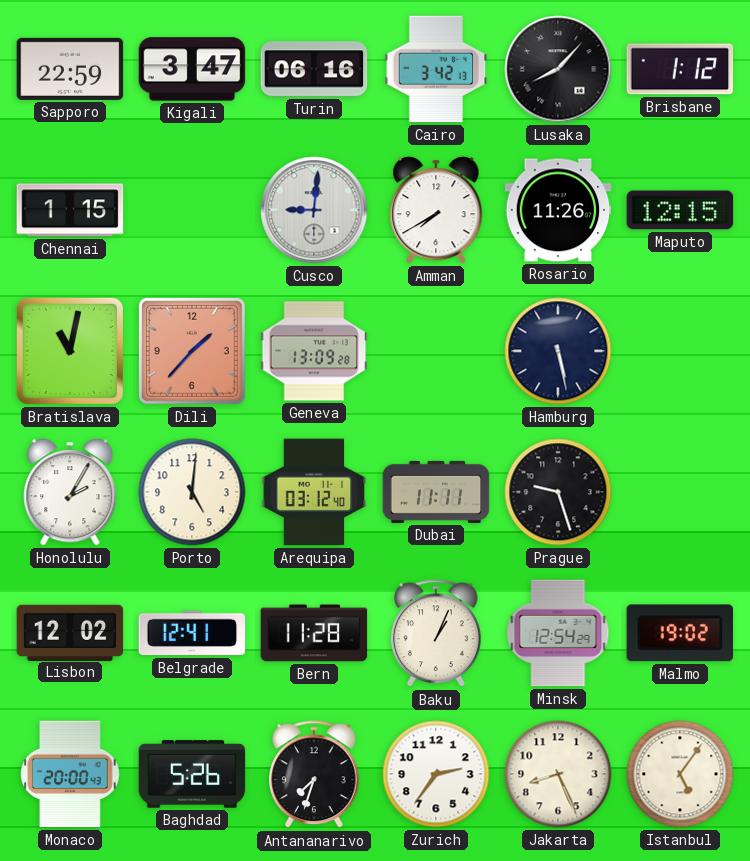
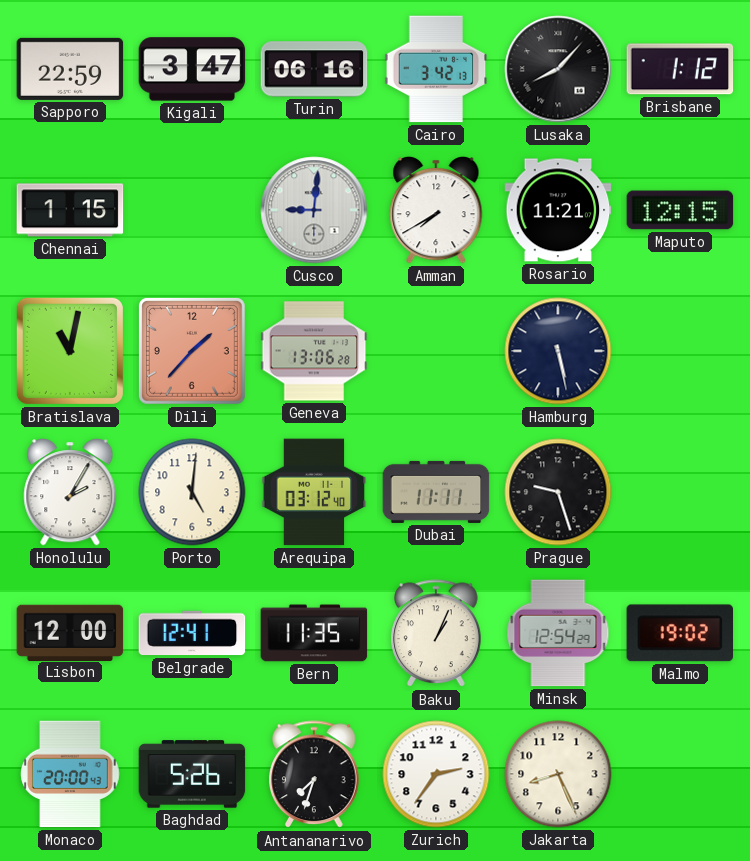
Rosario: 11:26 -> 11:21
Geneva: 13:09 -> 13:06
Lisbon: 12:02 -> 12:00
Bern: 11:28 -> 11:35
Istanbul: 5:06 -> none
